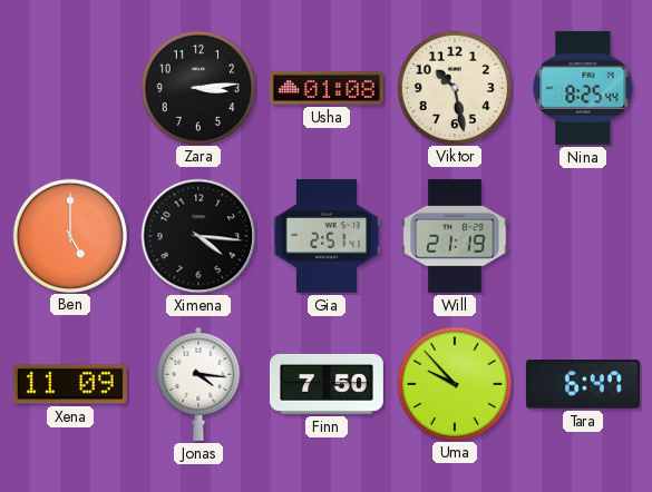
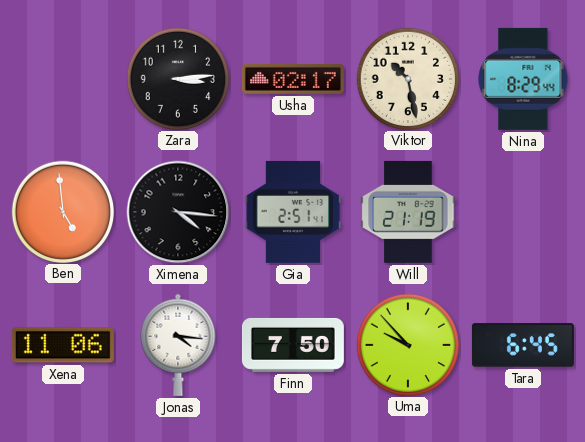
Usha: 01:08 -> 02:17
Nina: 8:25 -> 8:29
Ben: 5:00 -> 4:59
Xena: 11:09 -> 11:06
Tara: 6:47 -> 6:45
